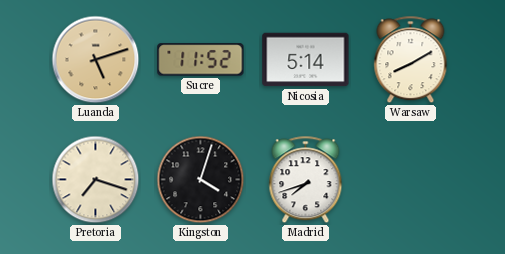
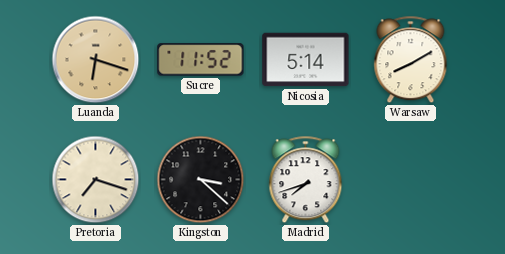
Luanda: 5:12 -> 6:18
Kingston: 4:03 -> 3:22
